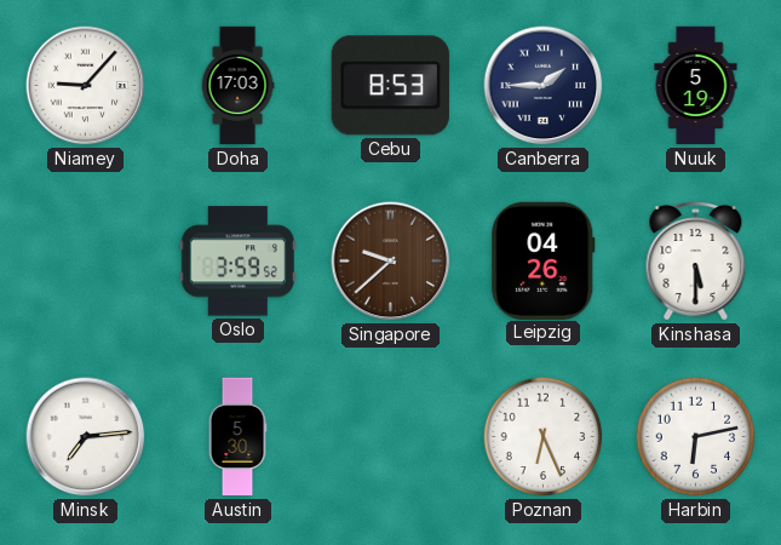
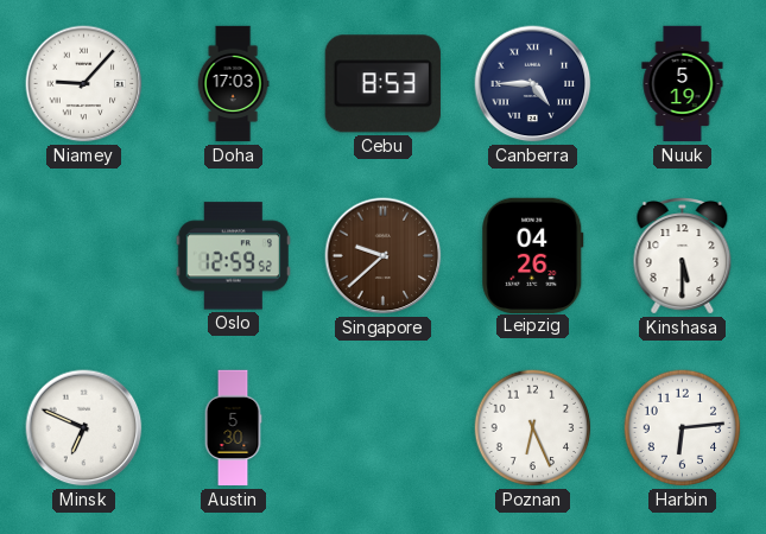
Canberra: 1:45 -> 4:45
Oslo: 3:59 -> 12:59
Minsk: 7:14 -> 6:49
Harbin: 6:13 -> 6:14
